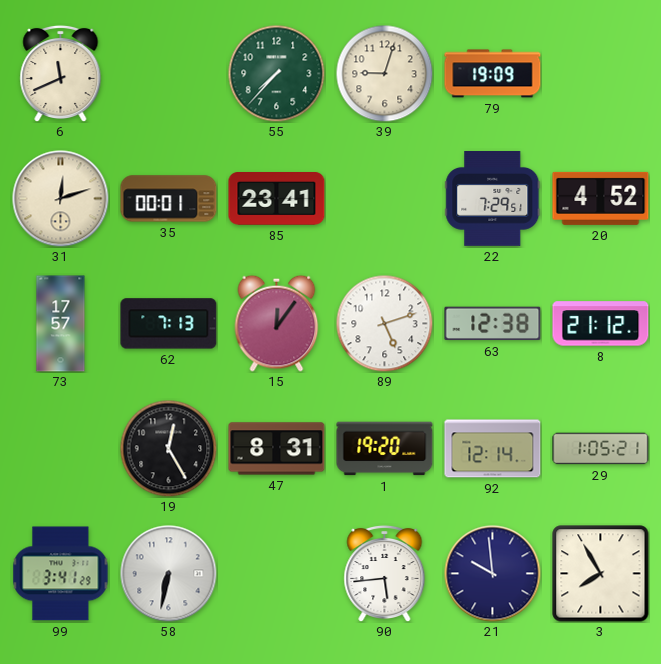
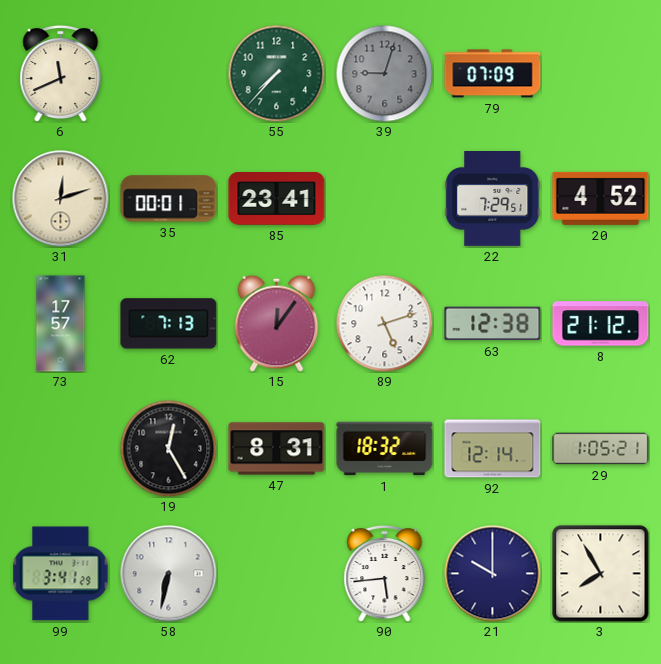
39 dial: cream -> grey
79: 19:09 -> 07:09
1: 19:20 -> 18:32
21: 9:59 -> 10:00
